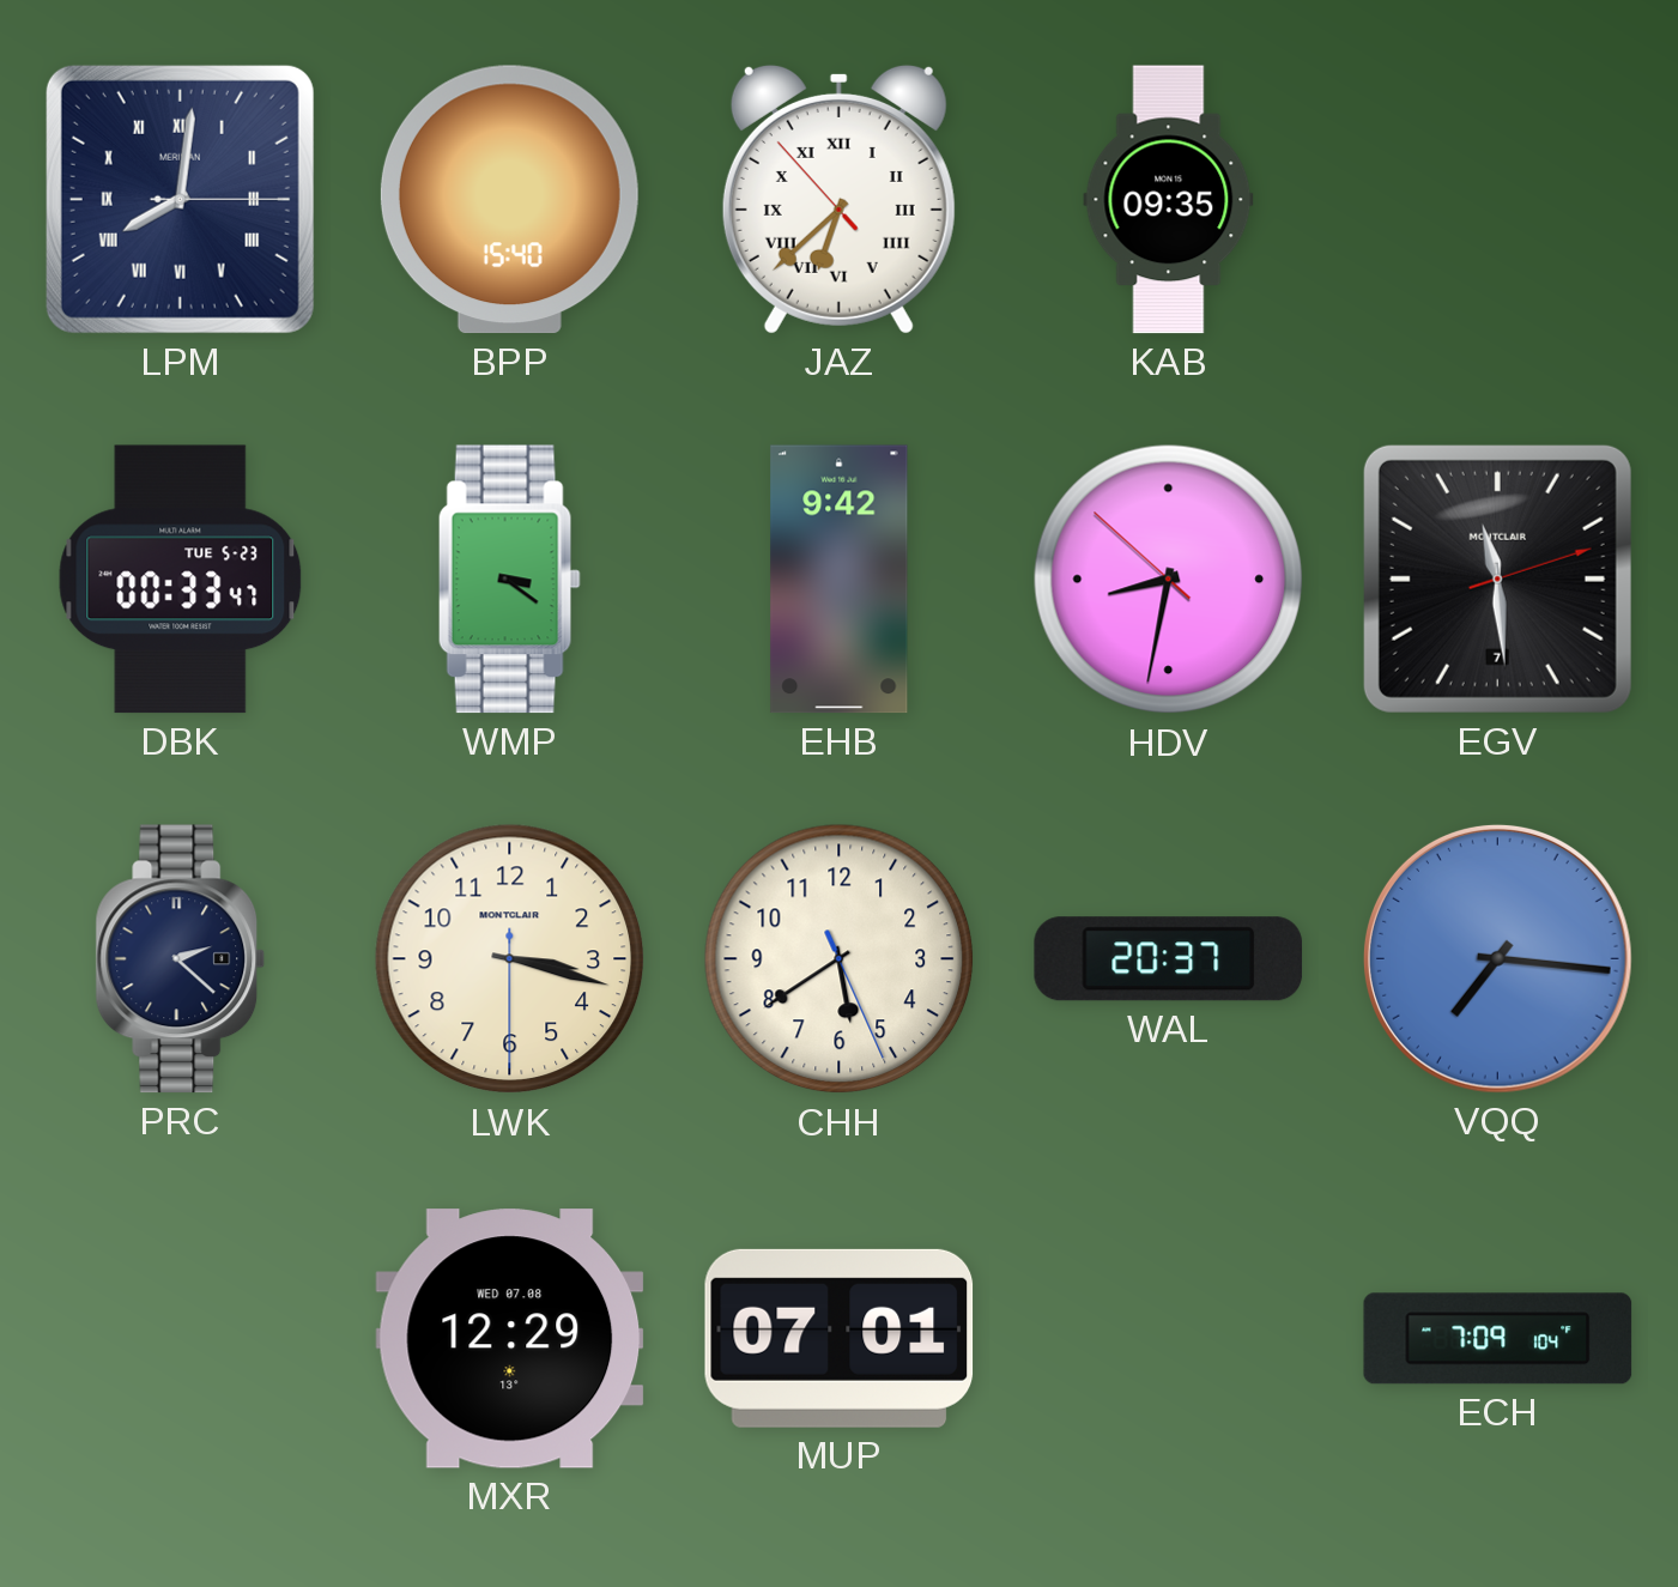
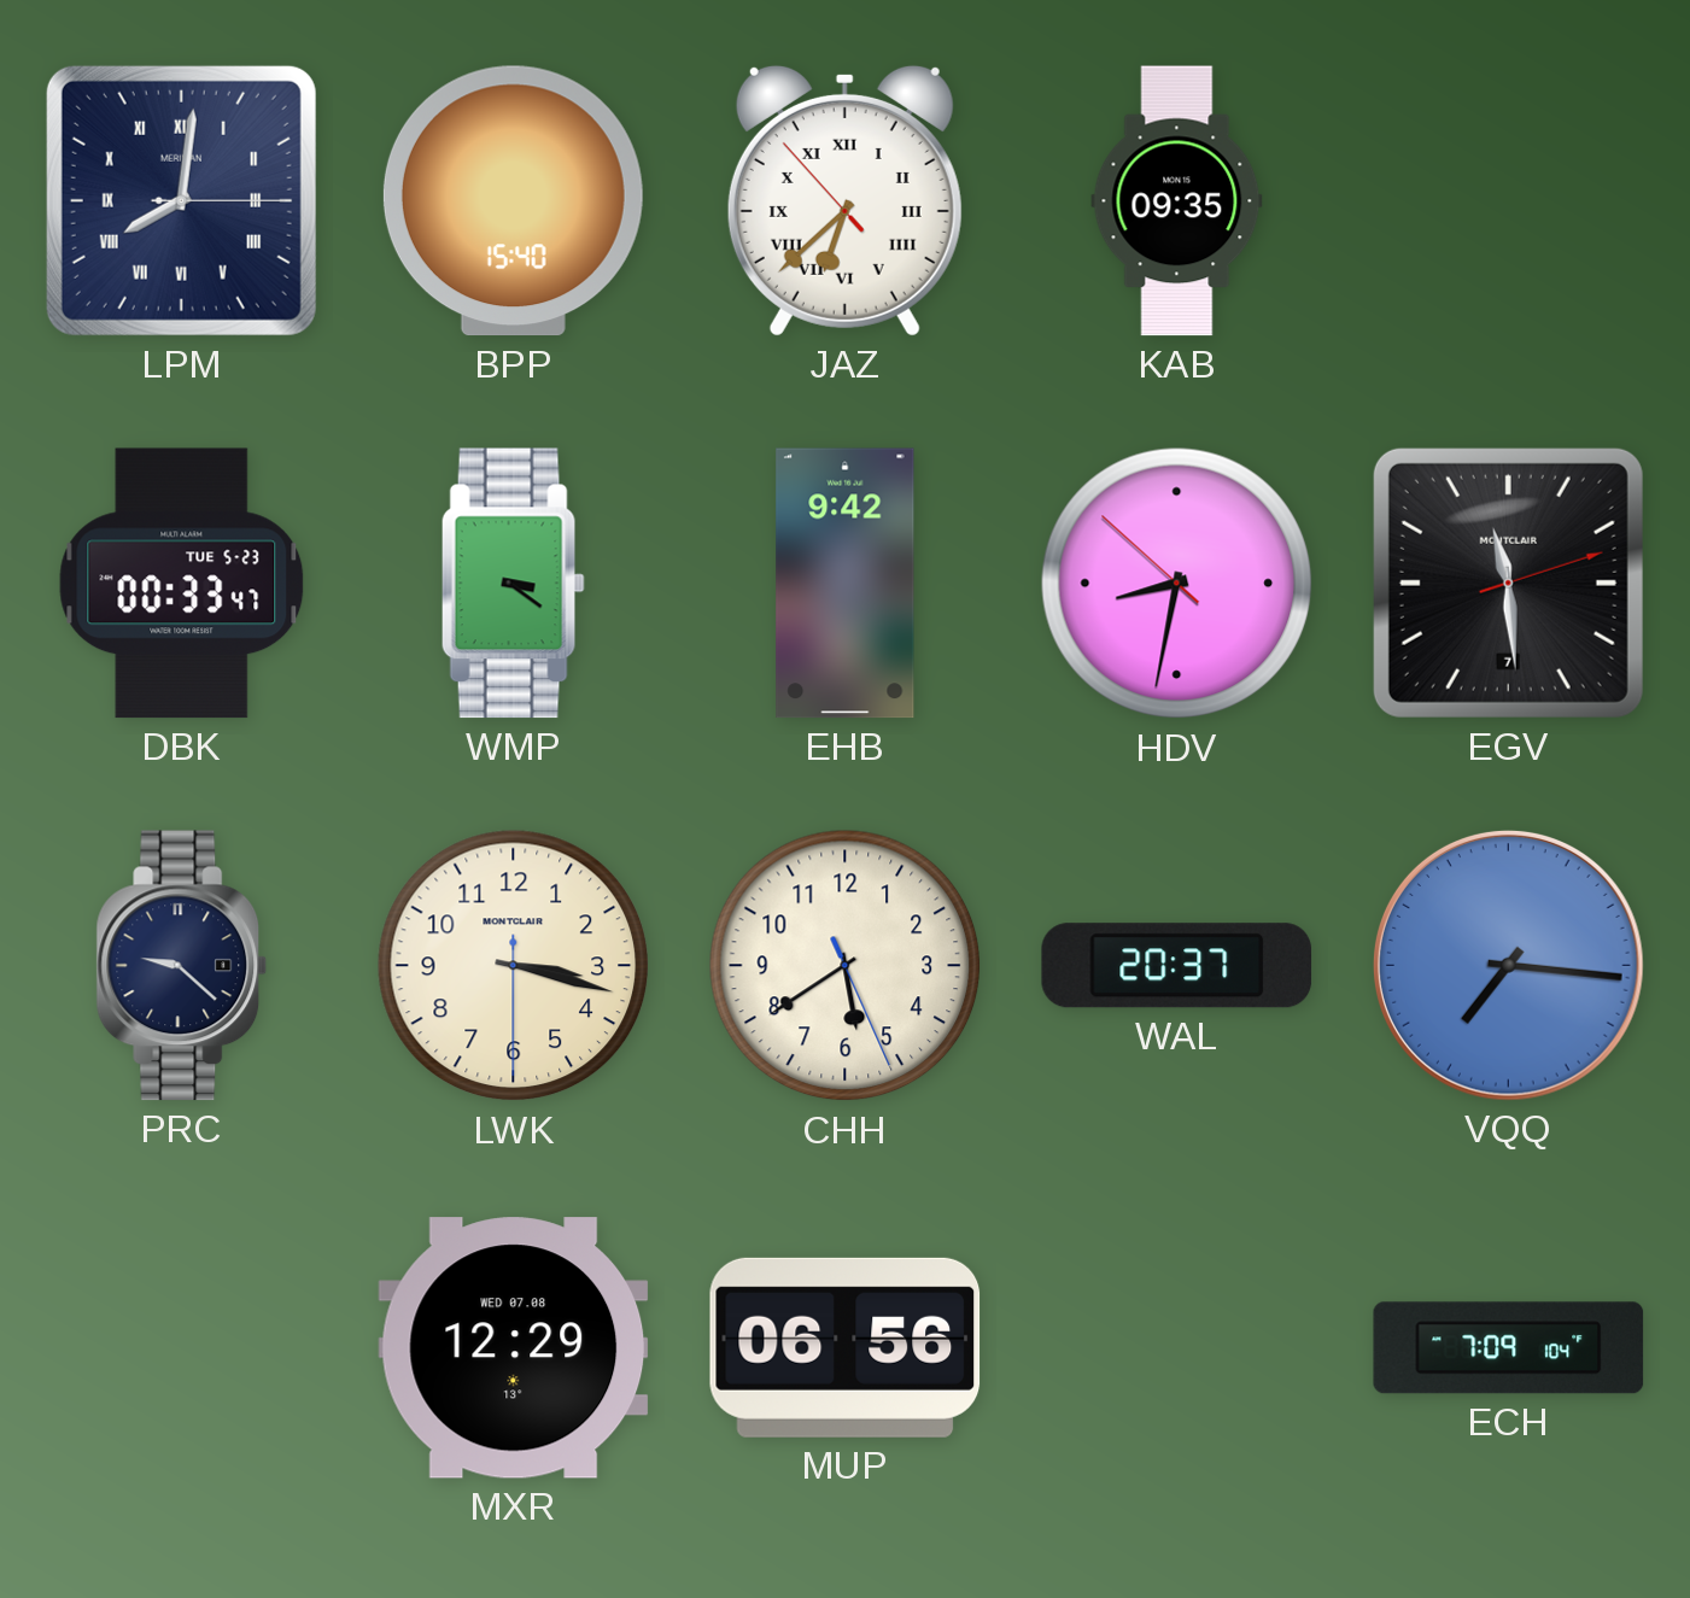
PRC: 2:22 -> 9:22
MUP: 07:01 -> 06:56
